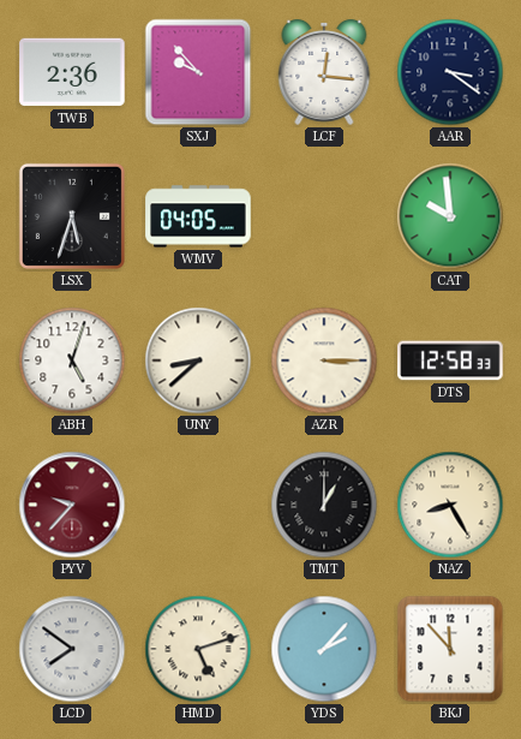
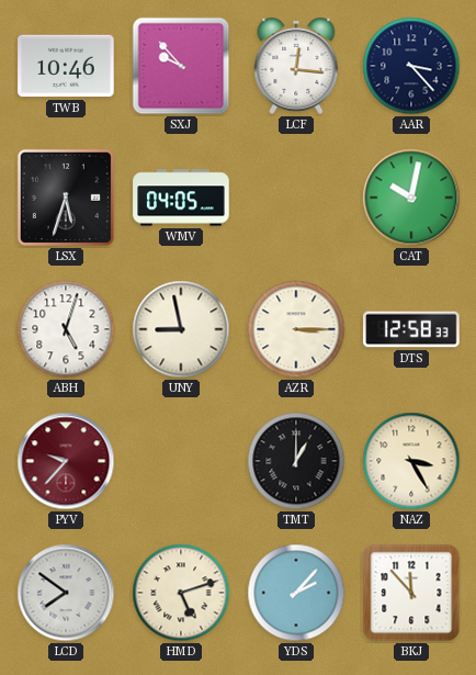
TWB: 2:36 -> 10:46
AAR: 3:21 -> 3:23
CAT: 9:59 -> 10:02
UNY: 8:38 -> 8:58
NAZ: 8:25 -> 3:25
